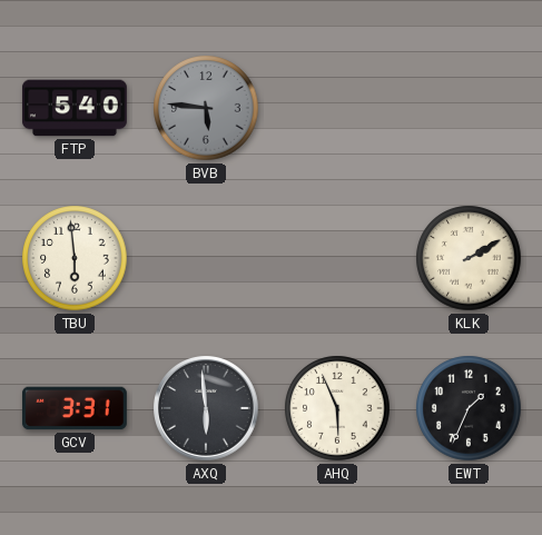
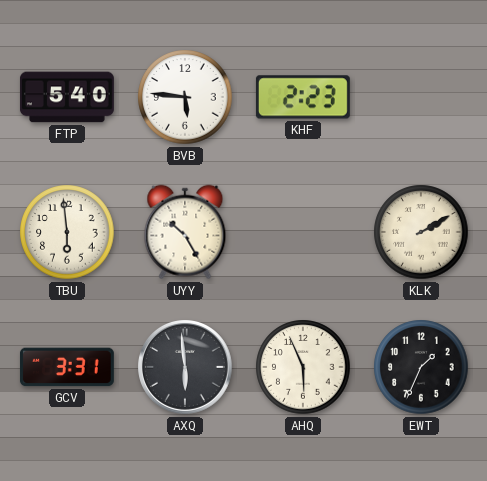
BVB dial: grey -> white
KHF: none -> 2:23
UYY: none -> 10:25
